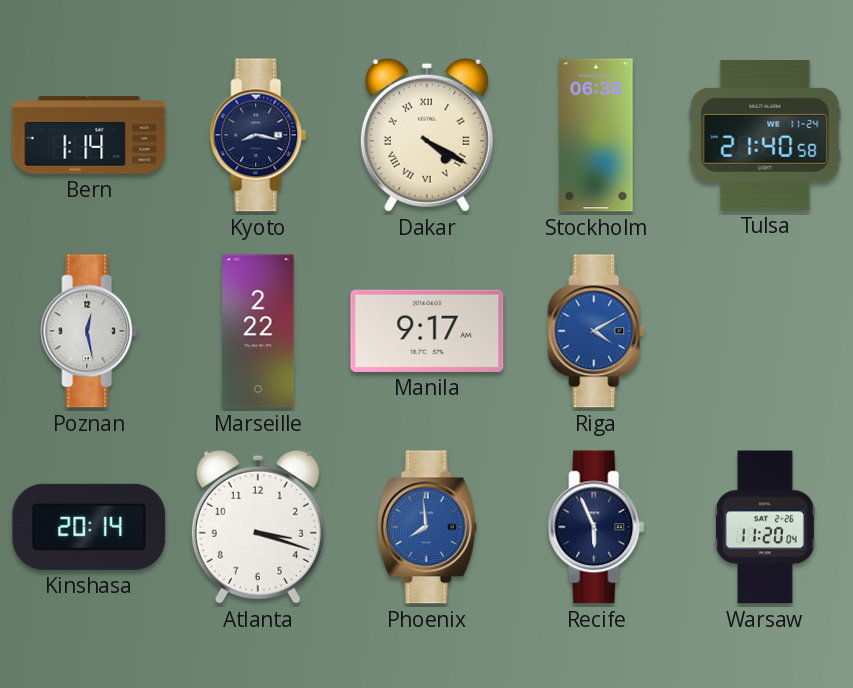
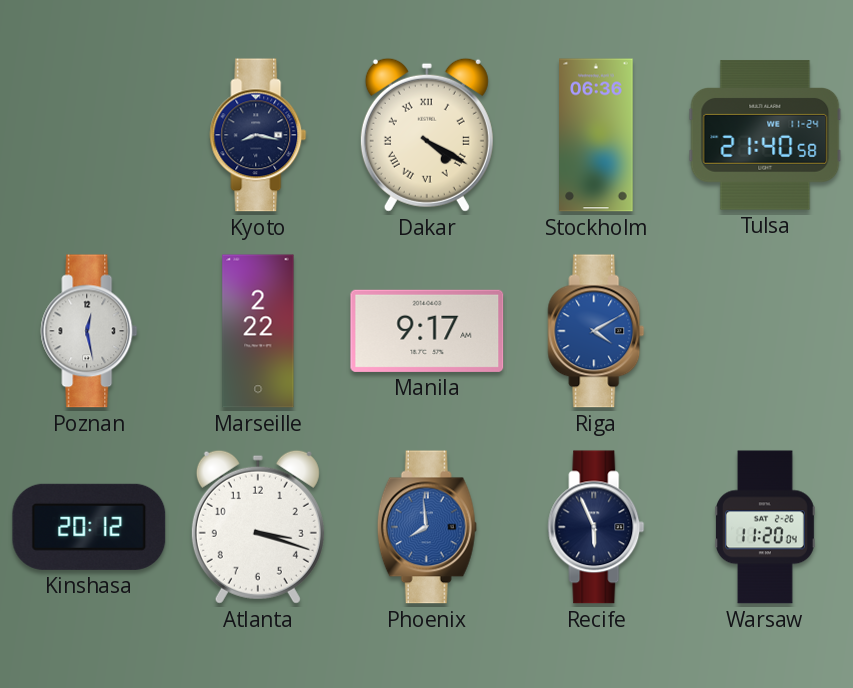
Bern: 1:14 -> none
Kinshasa: 20:14 -> 20:12
